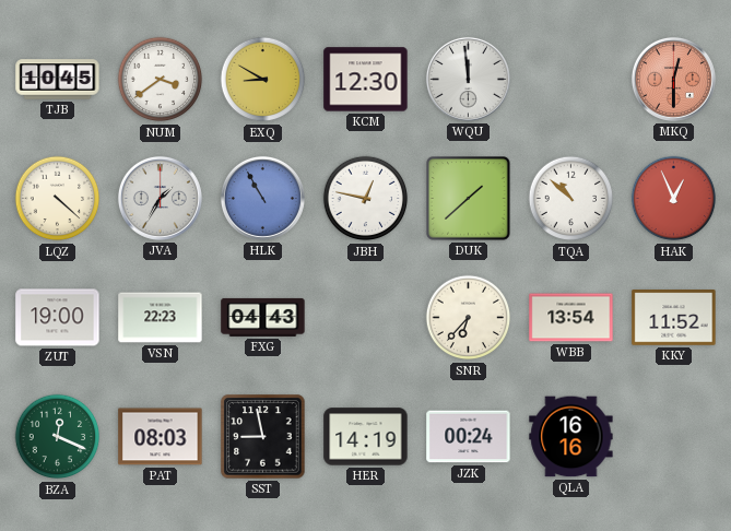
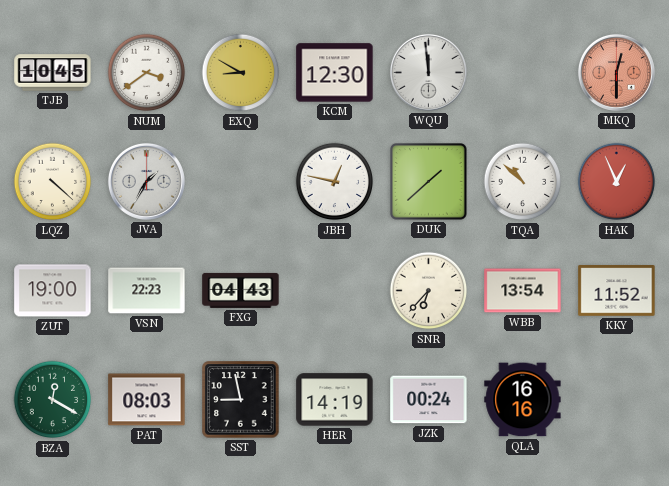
HLK: 10:55 -> none
BZA: 12:19 -> 12:20
